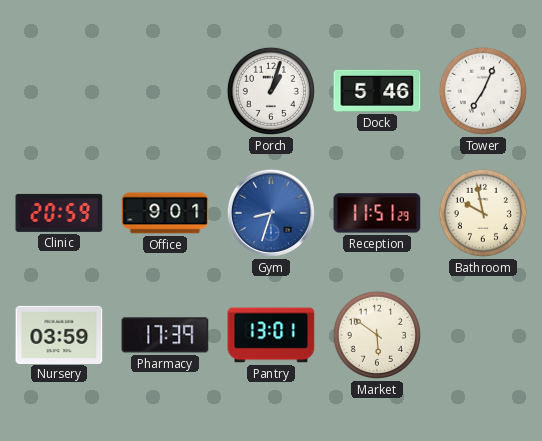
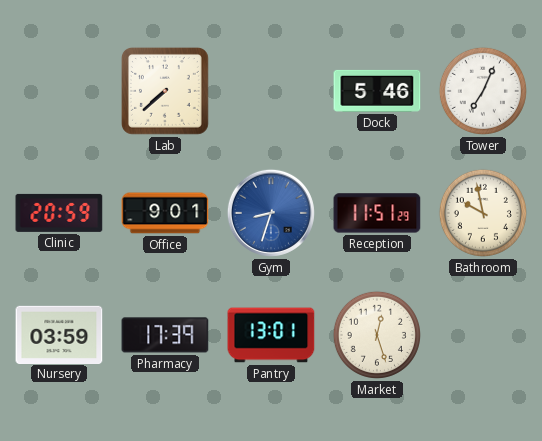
Lab: none -> 7:38
Porch: 1:03 -> none
Market: 5:51 -> 12:27
